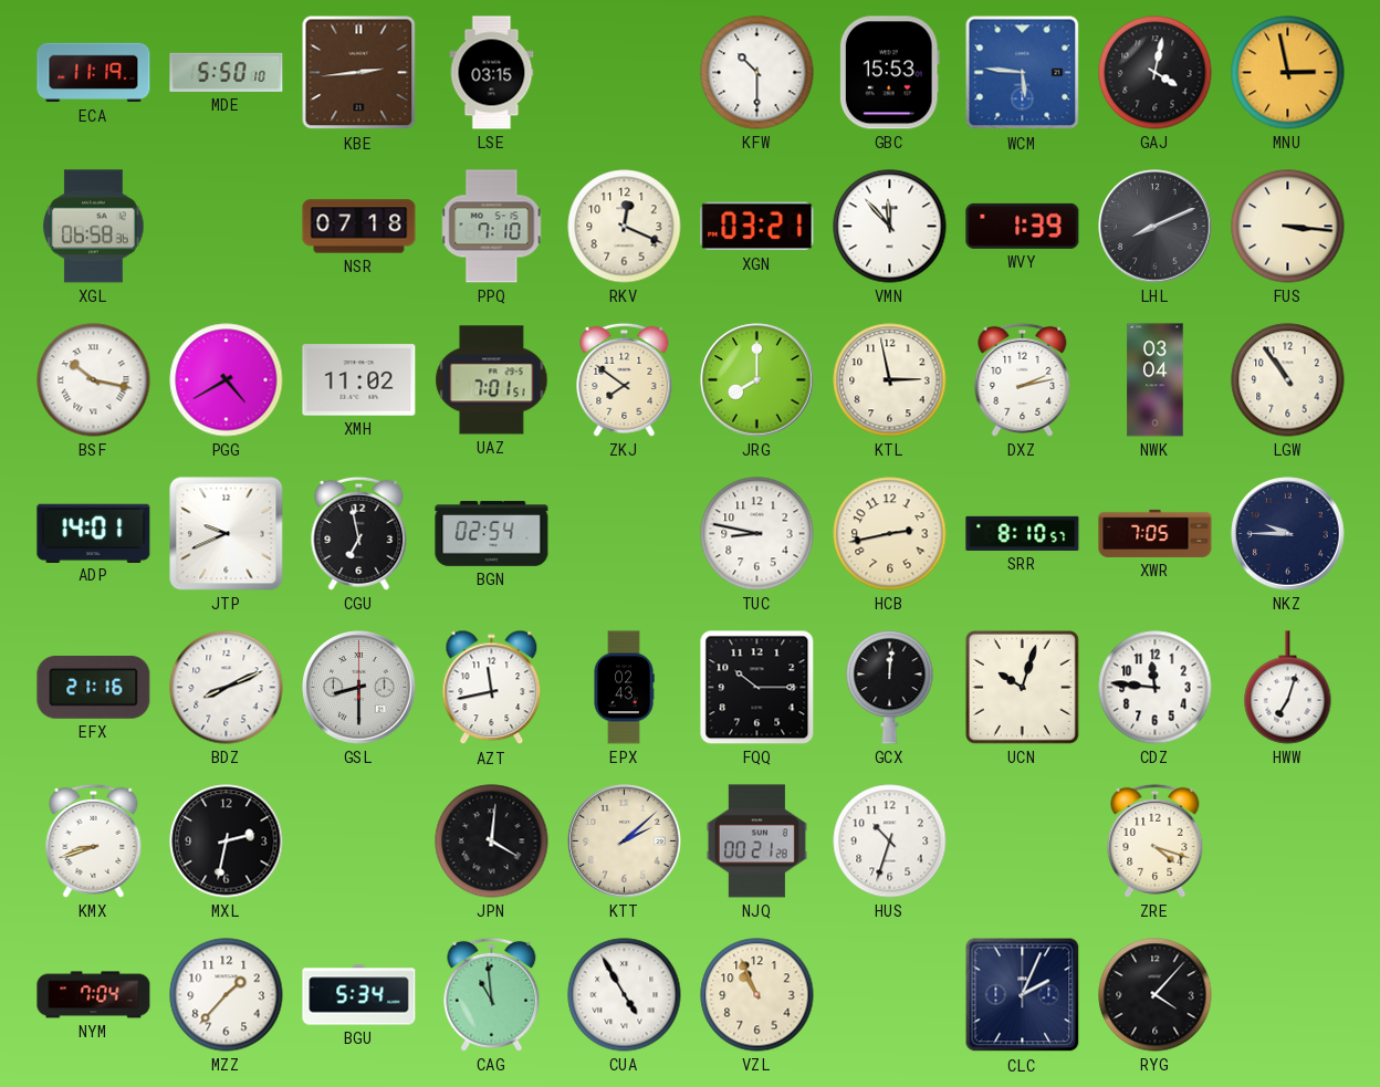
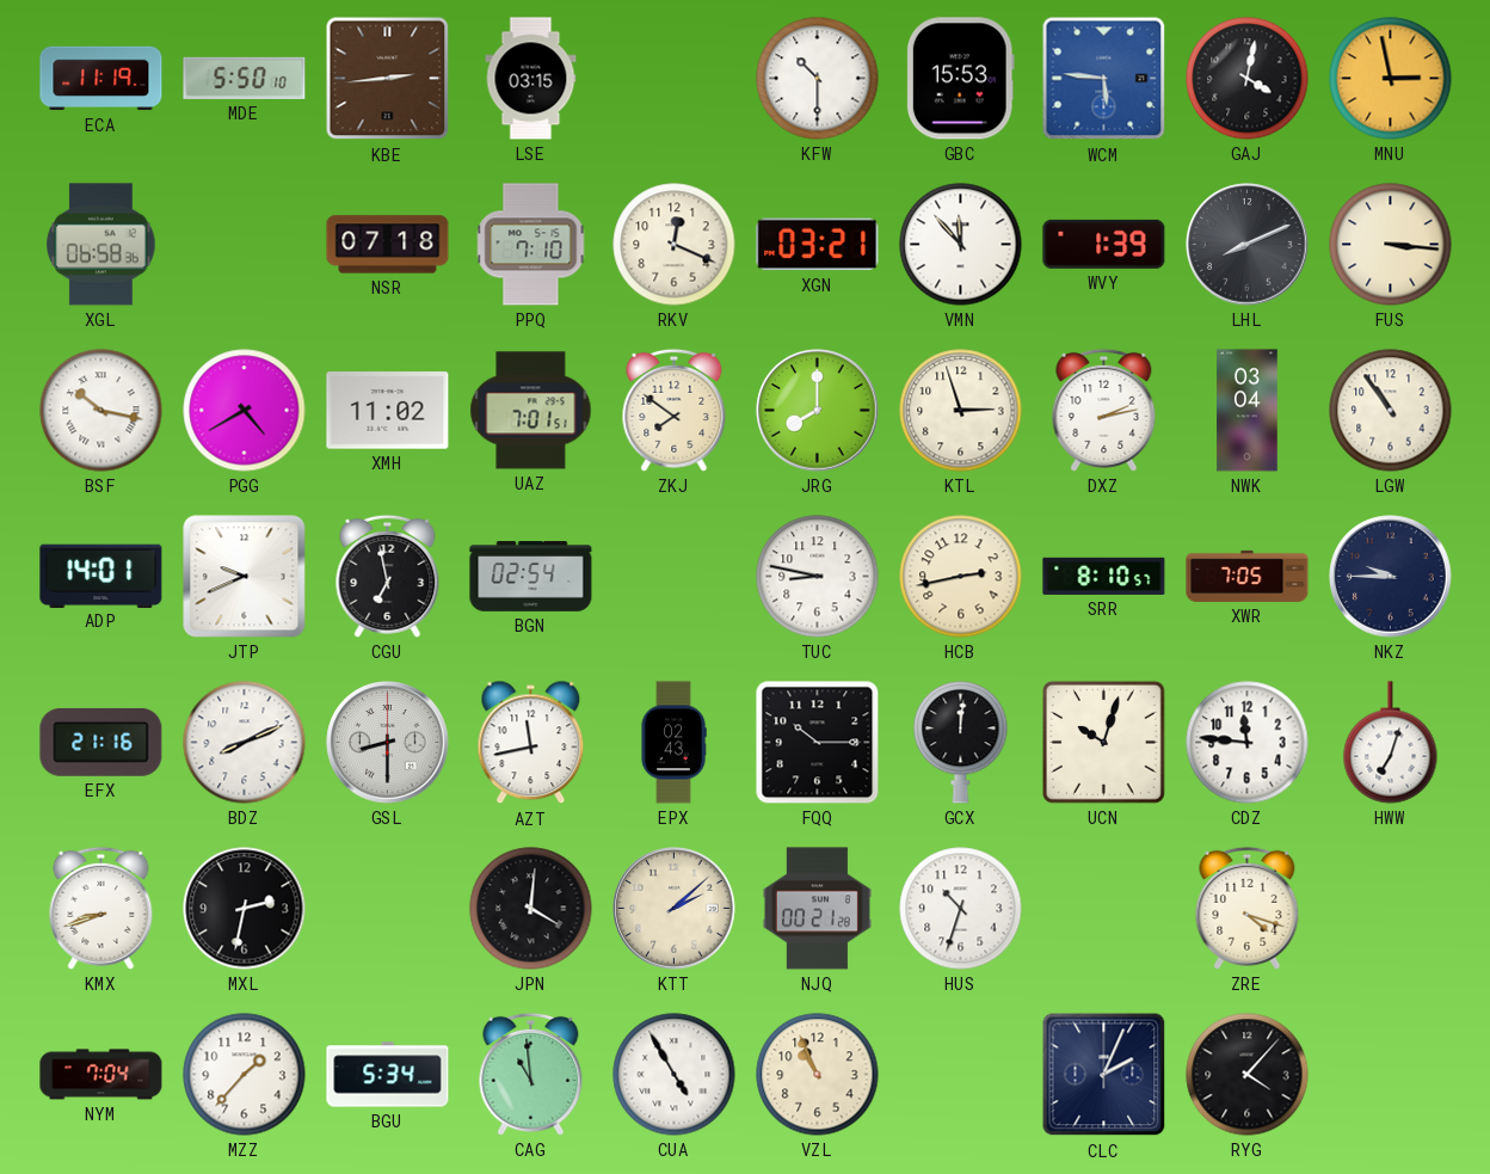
KTL: 2:58 -> 2:57
